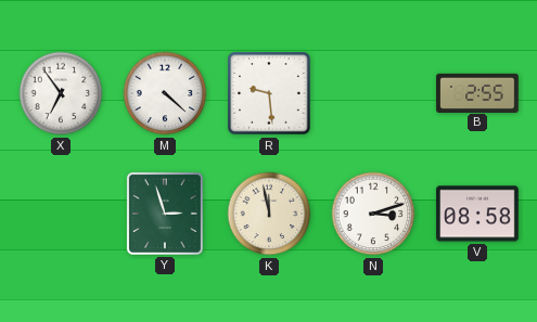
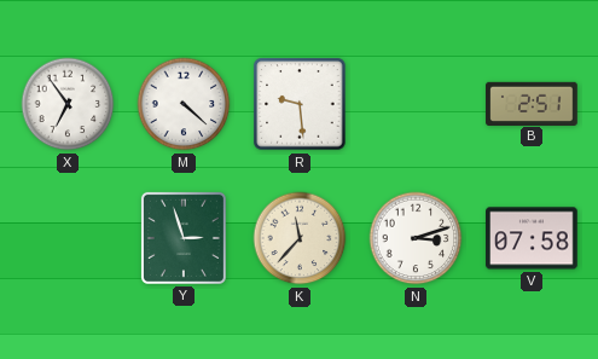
B: 2:55 -> 2:51
K: 11:58 -> 11:37
V: 08:58 -> 07:58
